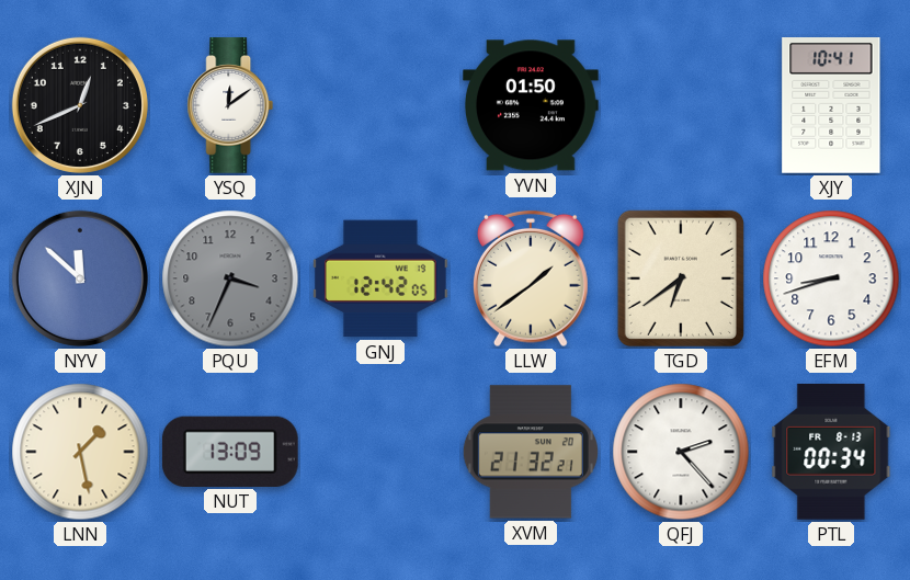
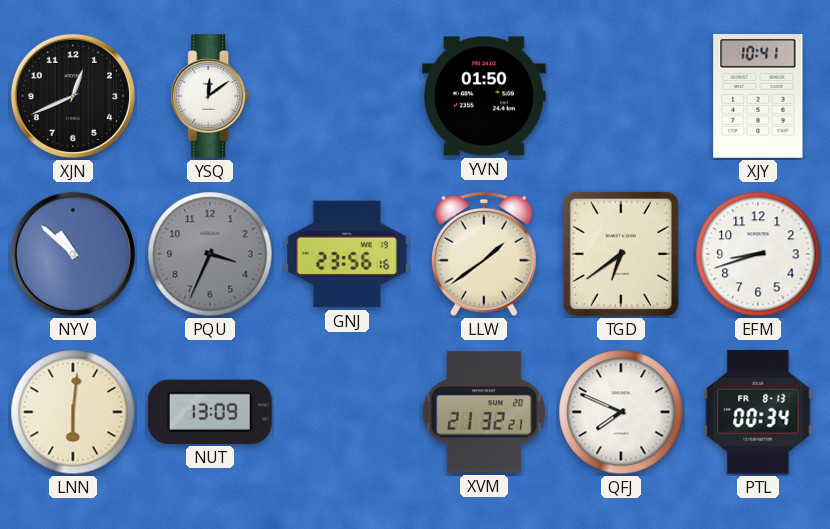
NYV: 11:52 -> 10:52
GNJ: 12:42 -> 23:56
LNN: 1:28 -> 6:01
QFJ: 2:23 -> 7:49
